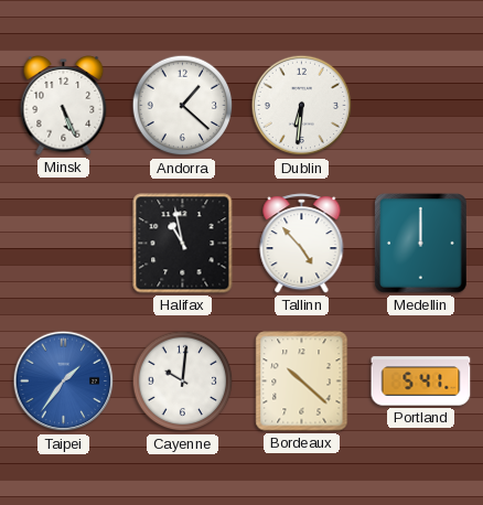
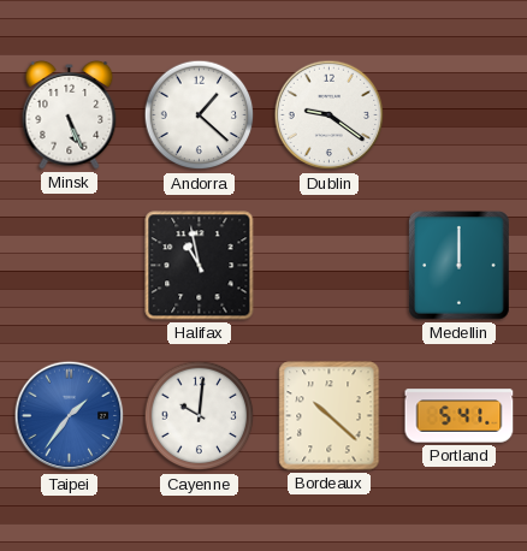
Dublin: 6:31 -> 9:21
Tallinn: 4:53 -> none
